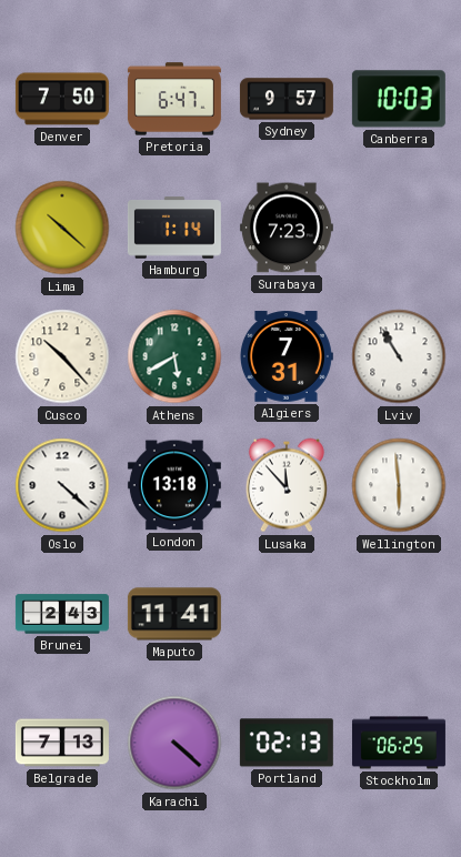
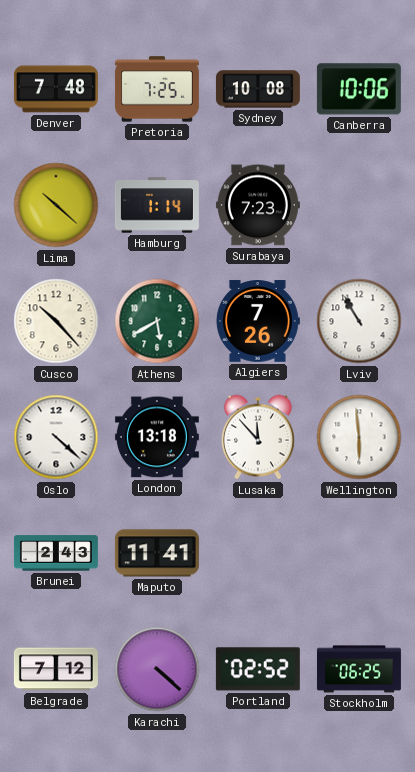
Denver: 7:50 -> 7:48
Pretoria: 6:47 -> 7:25
Sydney: 9:57 -> 10:08
Canberra: 10:03 -> 10:06
Algiers: 7:31 -> 7:26
Belgrade: 7:13 -> 7:12
Portland: 02:13 -> 02:52
